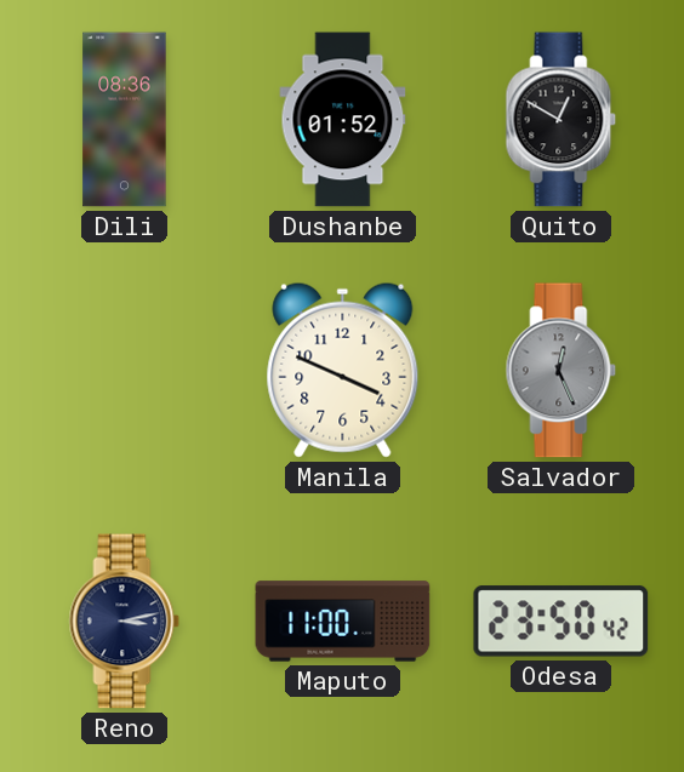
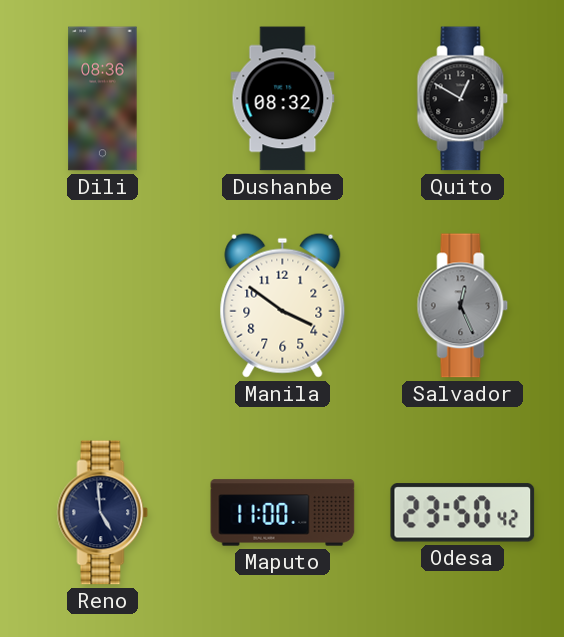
Dushanbe: 01:52 -> 08:32
Manila: 3:49 -> 3:51
Reno: 3:13 -> 4:59
